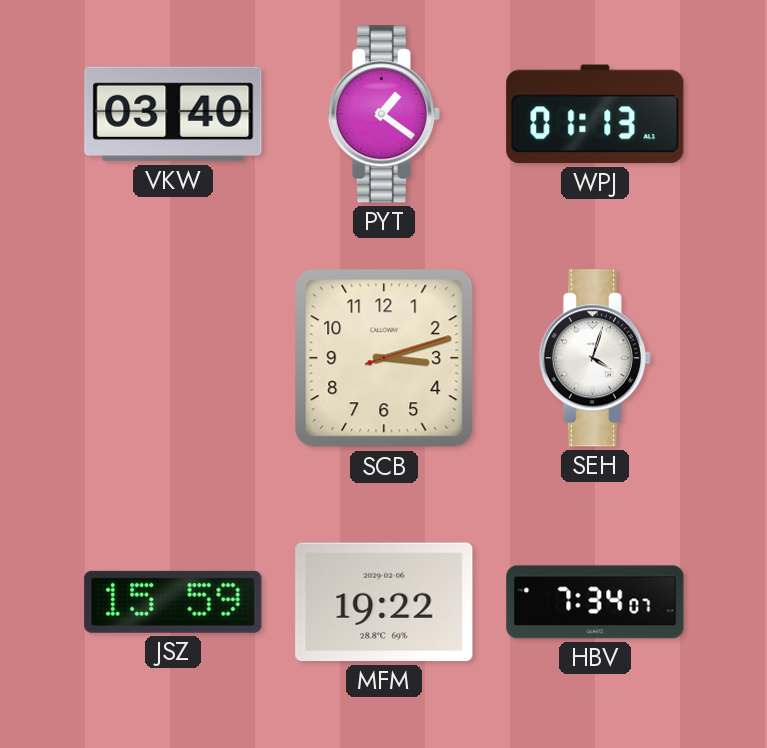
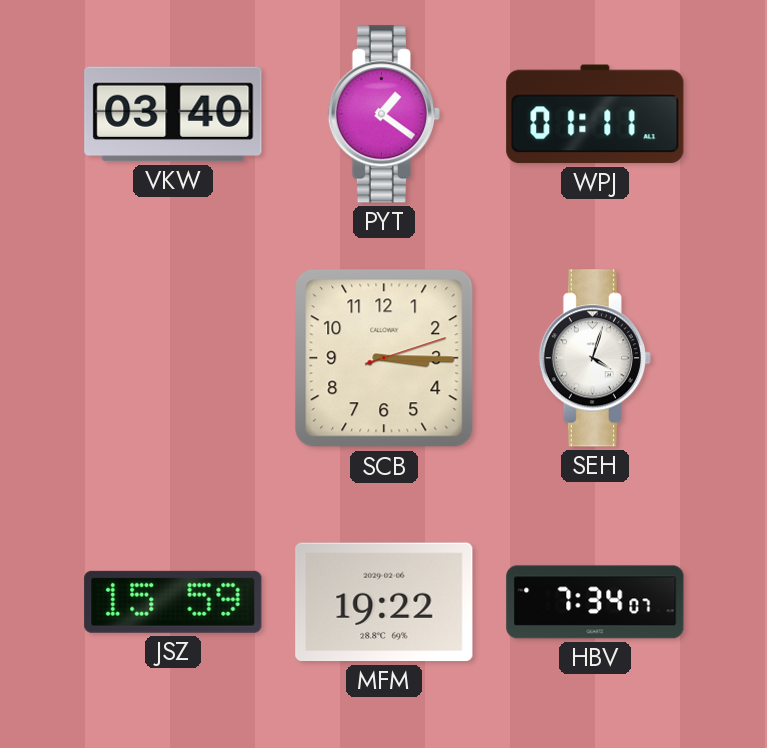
WPJ: 01:13 -> 01:11
SCB: 3:12 -> 3:15
